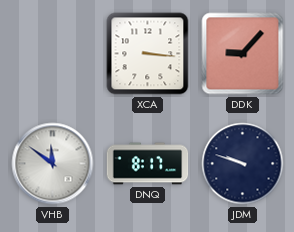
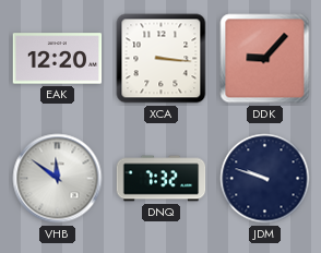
EAK: none -> 12:20
DNQ: 8:17 -> 7:32
